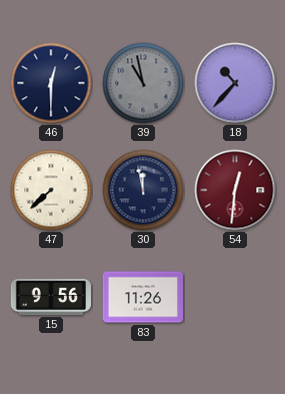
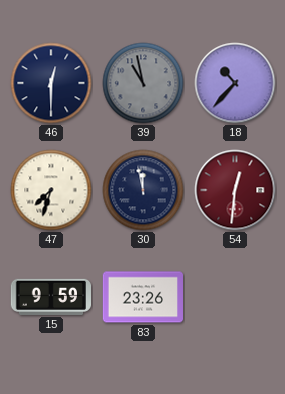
47: 7:38 -> 7:33
15: 9:56 -> 9:59
83: 11:26 -> 23:26
